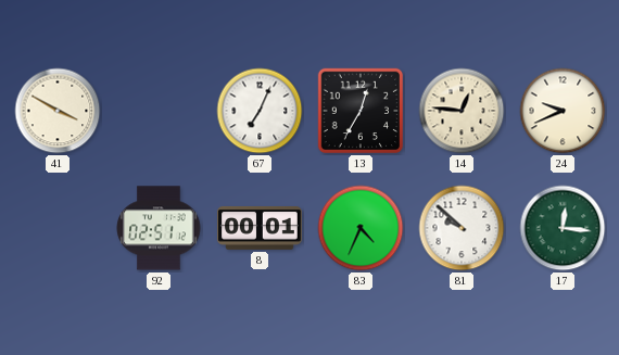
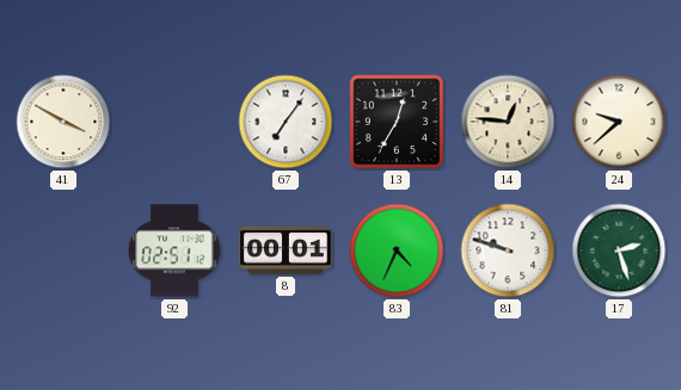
67: 7:04 -> 7:06
24: 9:41 -> 9:38
81: 9:52 -> 9:48
17: 12:16 -> 2:27
